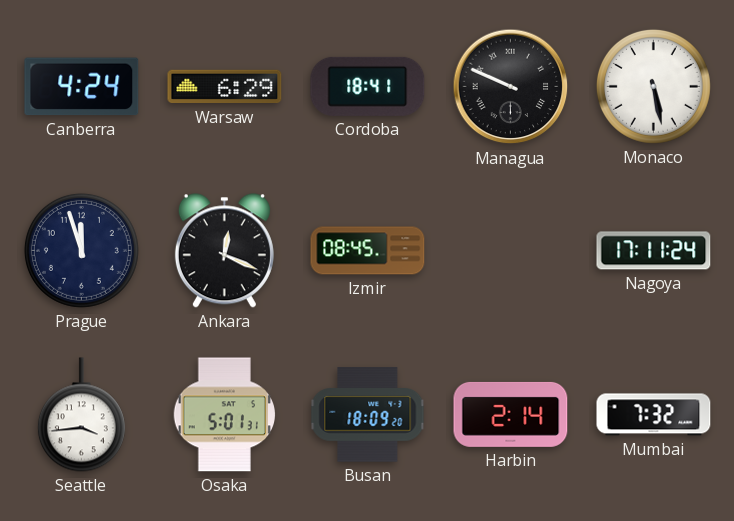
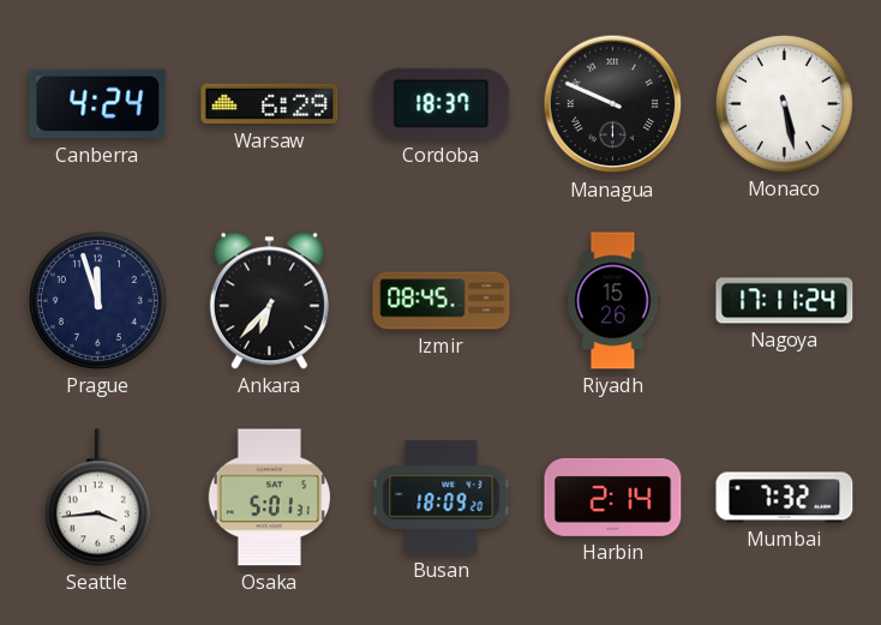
Cordoba: 18:41 -> 18:37
Ankara: 12:19 -> 6:37
Riyadh: none -> 15:26
